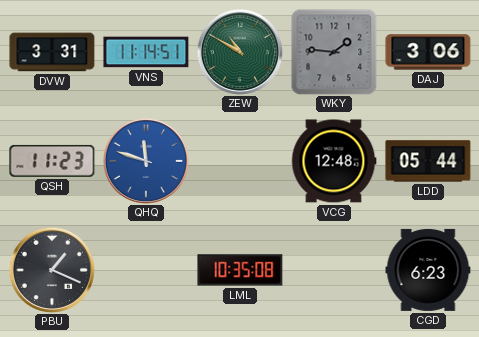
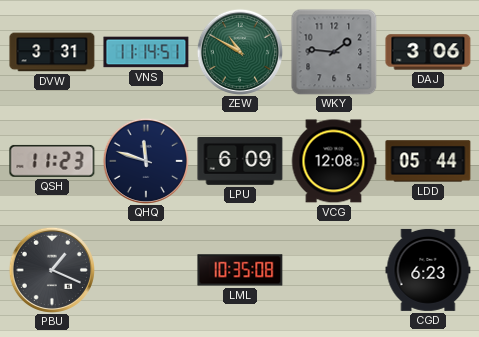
QHQ dial: blue -> navy
LPU: none -> 6:09
VCG: 12:48 -> 12:08
